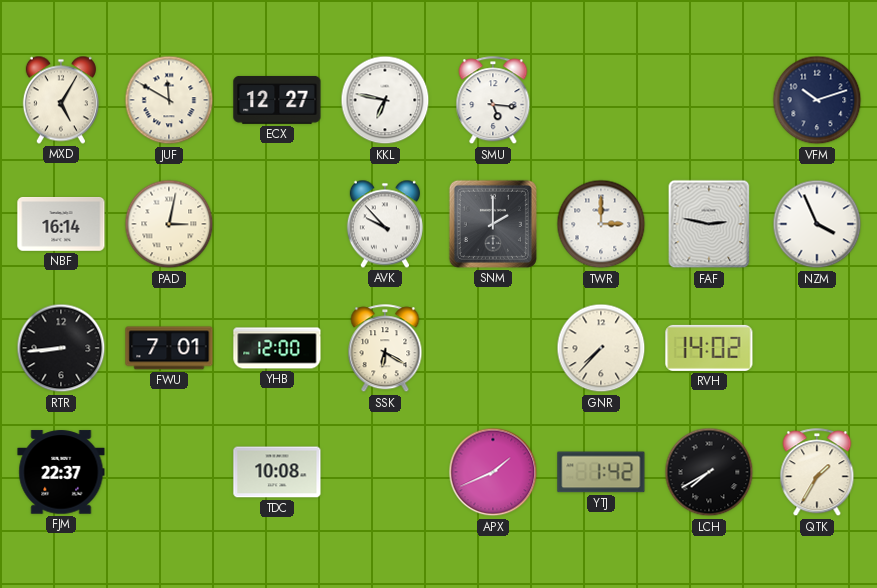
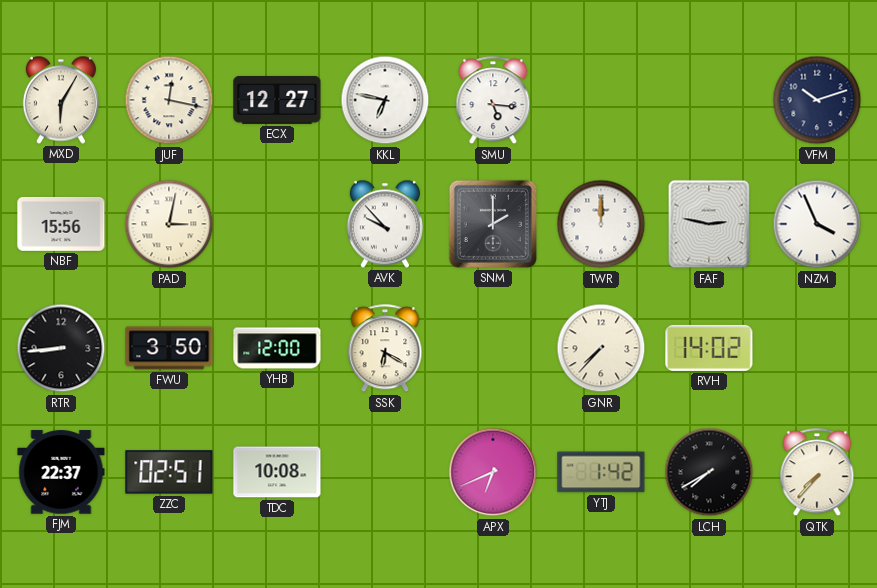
MXD: 5:05 -> 6:05
JUF: 11:50 -> 12:17
NBF: 16:14 -> 15:56
TWR: 3:00 -> 12:00
FWU: 7:01 -> 3:50
ZZC: none -> 02:51
APX: 1:41 -> 6:41
QTK: 1:35 -> 7:37
